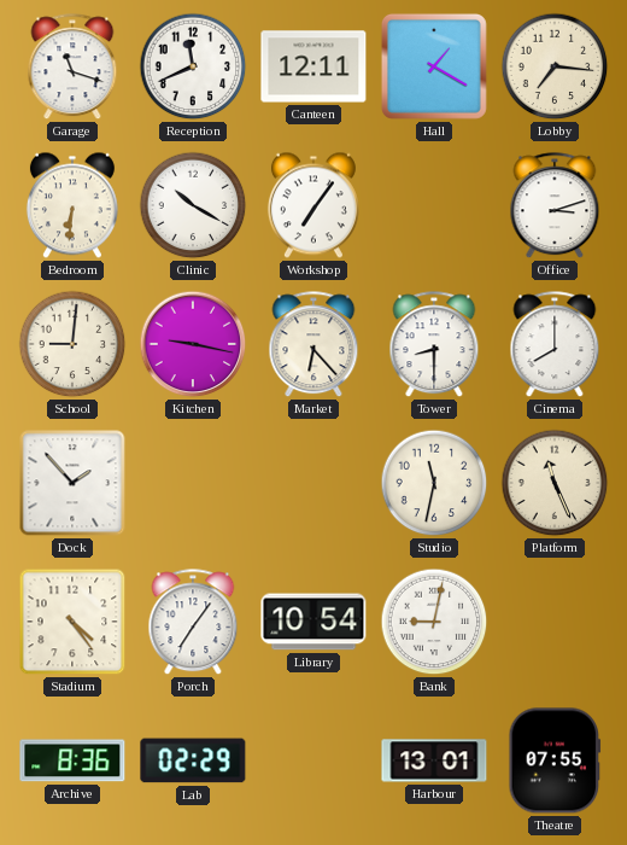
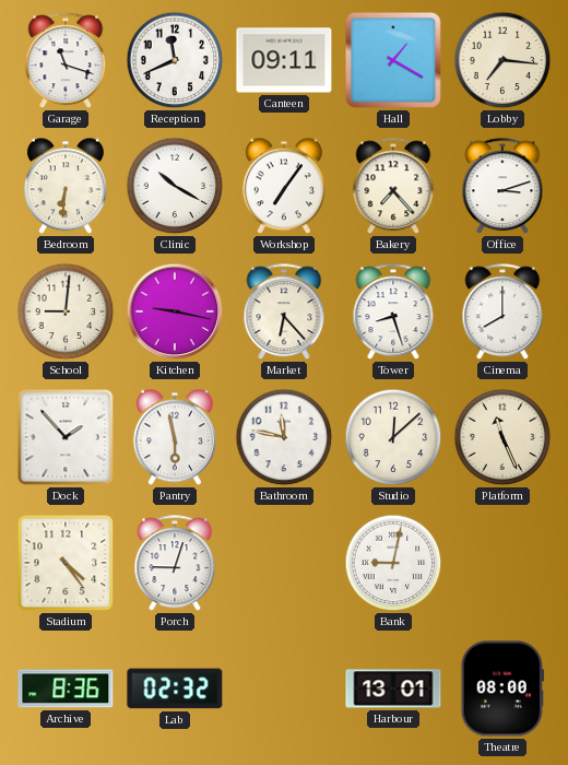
Canteen: 12:11 -> 09:11
Bakery: none -> 7:23
Tower: 8:30 -> 8:27
Pantry: none -> 5:58
Bathroom: none -> 11:47
Studio: 11:32 -> 12:08
Porch: 7:06 -> 9:03
Library: 10:54 -> none
Lab: 02:29 -> 02:32
Theatre: 07:55 -> 08:00
